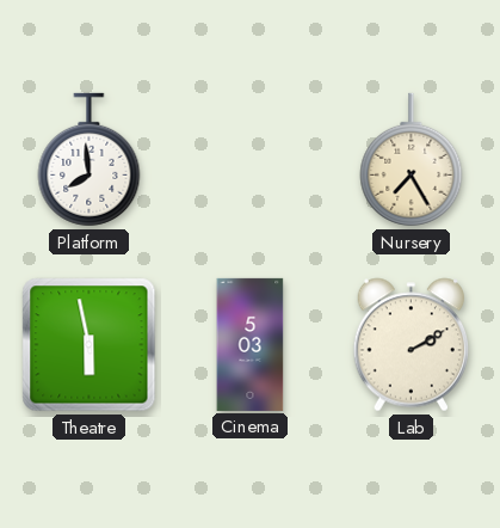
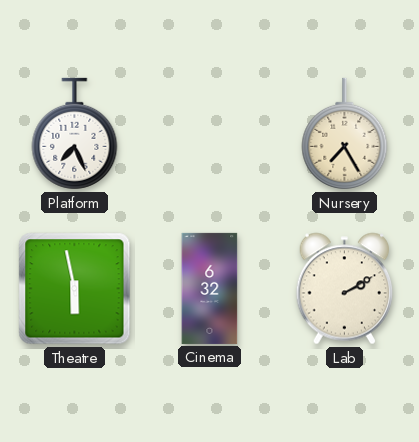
Platform: 7:59 -> 7:26
Cinema: 5:03 -> 6:32
